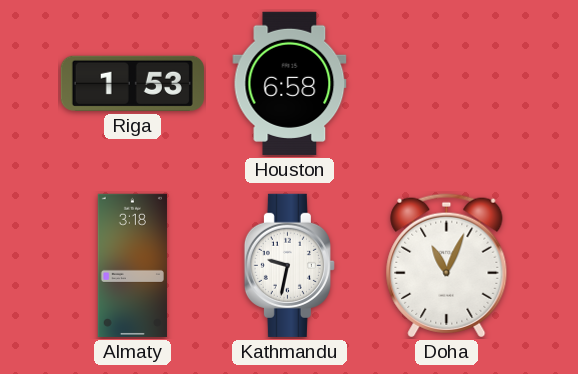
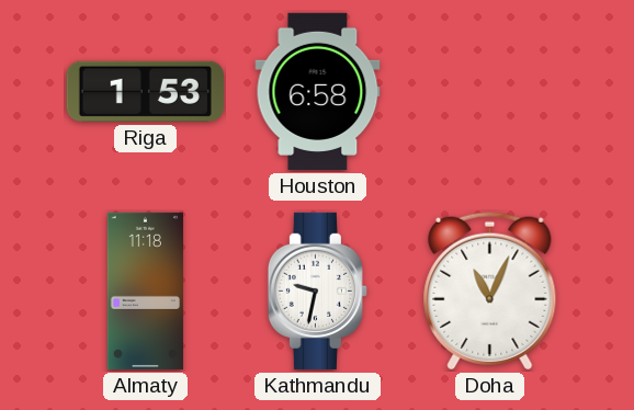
Almaty: 3:18 -> 11:18
